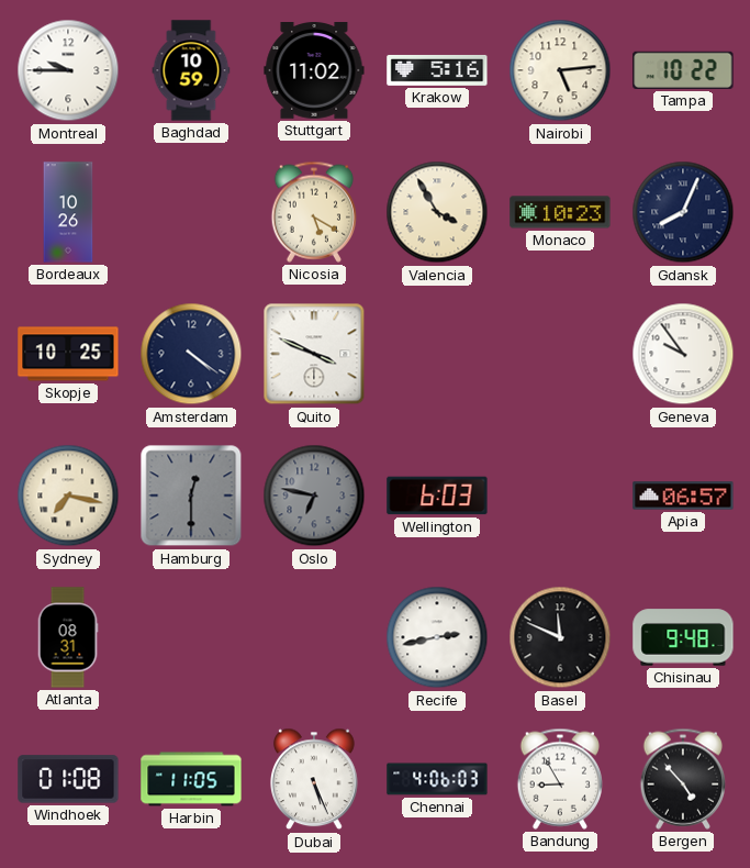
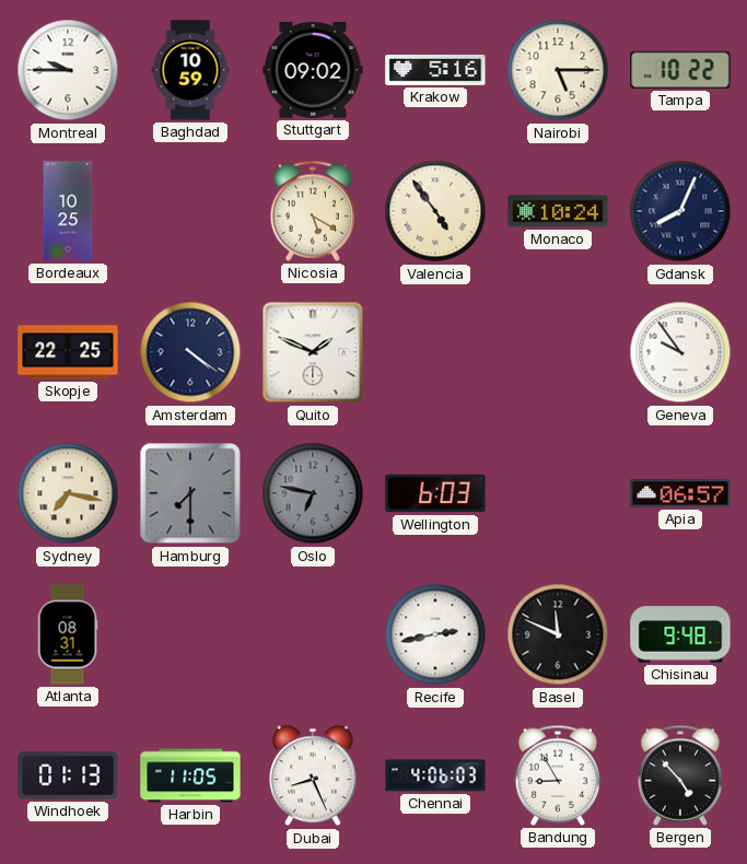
Stuttgart: 11:02 -> 09:02
Nairobi: 5:14 -> 5:15
Bordeaux: 10:26 -> 10:25
Valencia: 3:55 -> 4:54
Monaco: 10:23 -> 10:24
Skopje: 10:25 -> 22:25
Quito: 3:49 -> 1:49
Hamburg: 12:30 -> 7:30
Windhoek: 01:08 -> 01:13
Dubai: 5:26 -> 8:26
